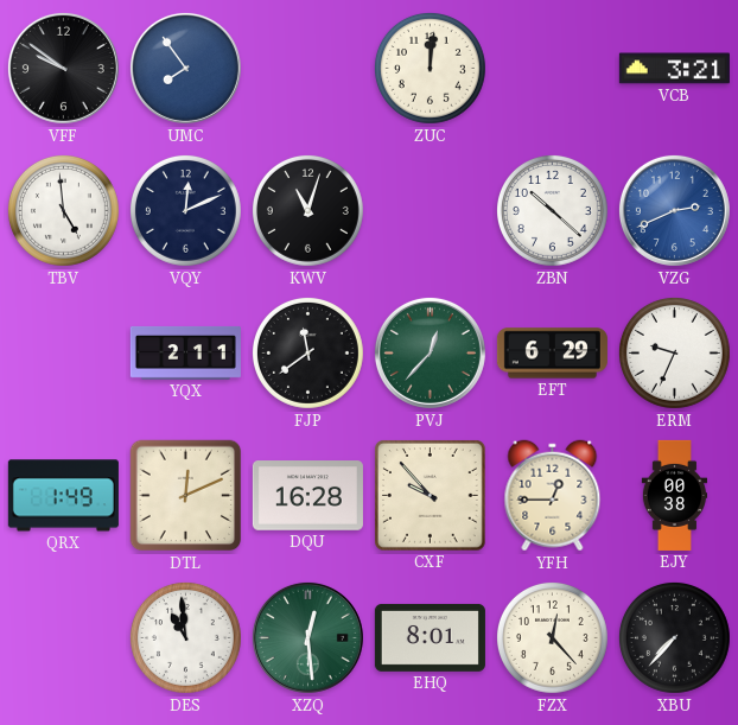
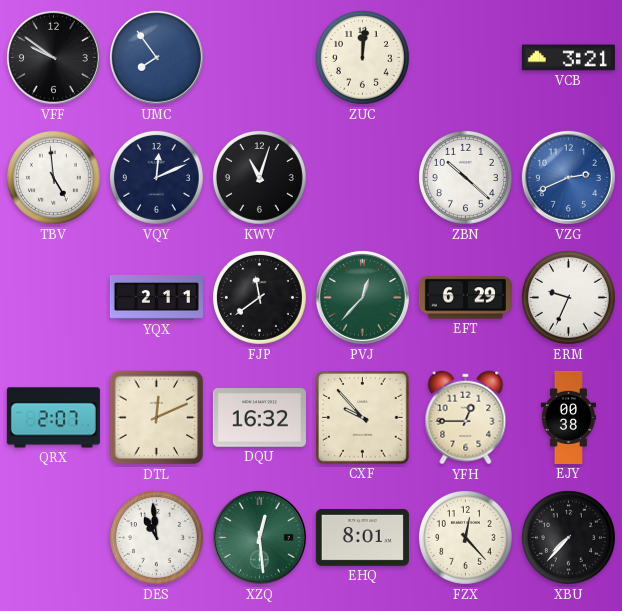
QRX: 1:49 -> 2:07
DQU: 16:28 -> 16:32
